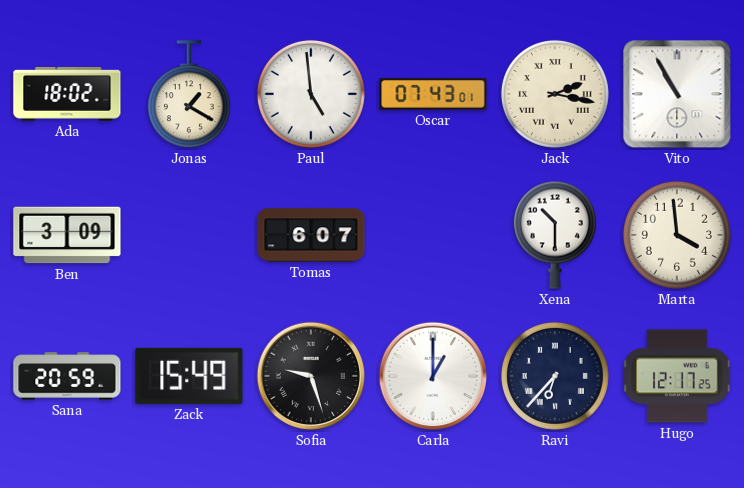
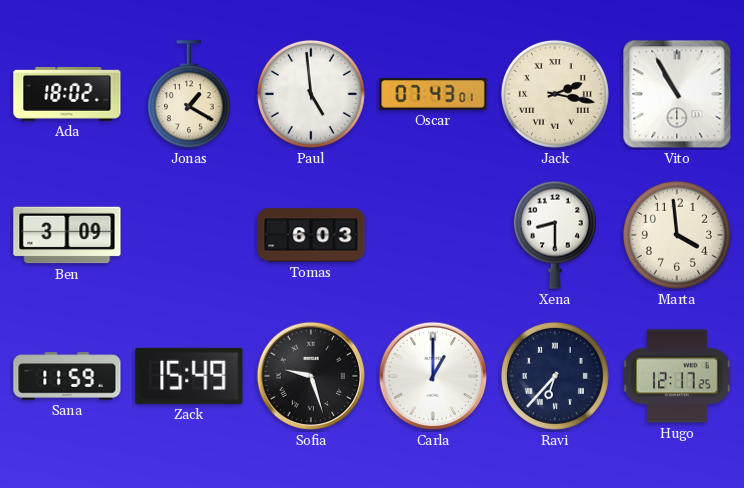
Tomas: 6:07 -> 6:03
Xena: 10:30 -> 8:30
Sana: 20:59 -> 11:59
